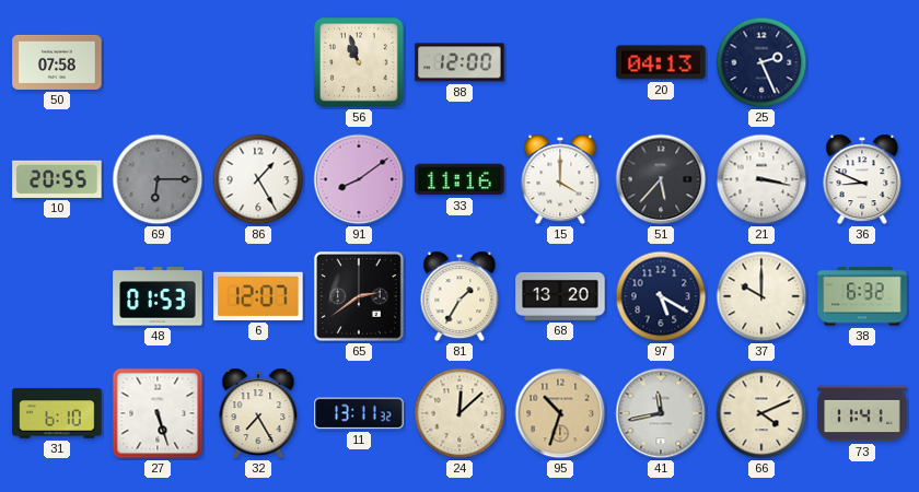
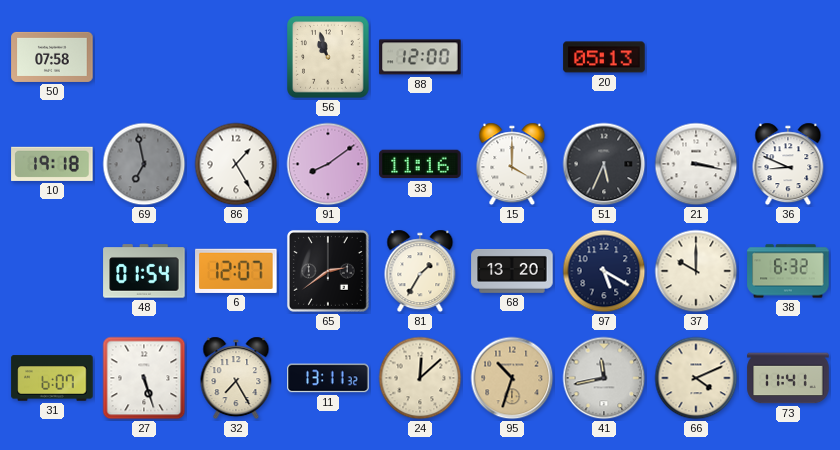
20: 04:13 -> 05:13
25: 2:26 -> none
10: 20:55 -> 19:18
69: 6:15 -> 6:58
51: 5:37 -> 5:34
48: 01:53 -> 01:54
31: 6:10 -> 6:07
